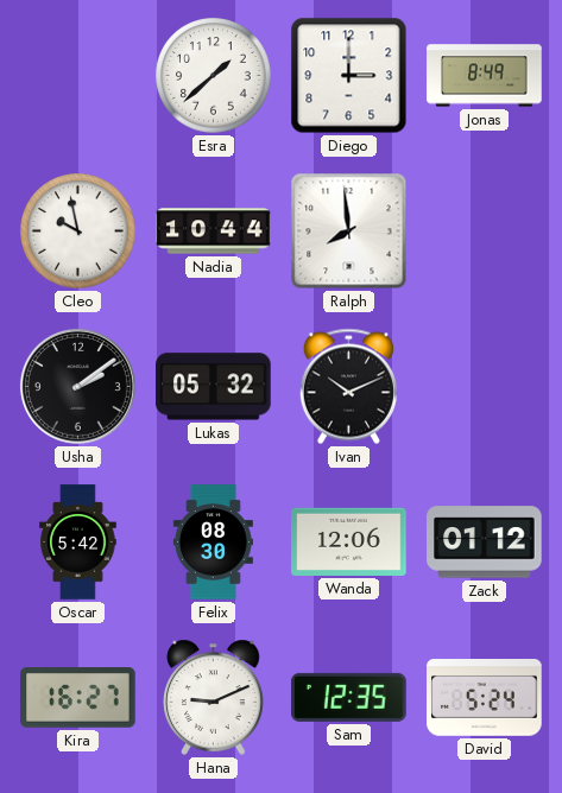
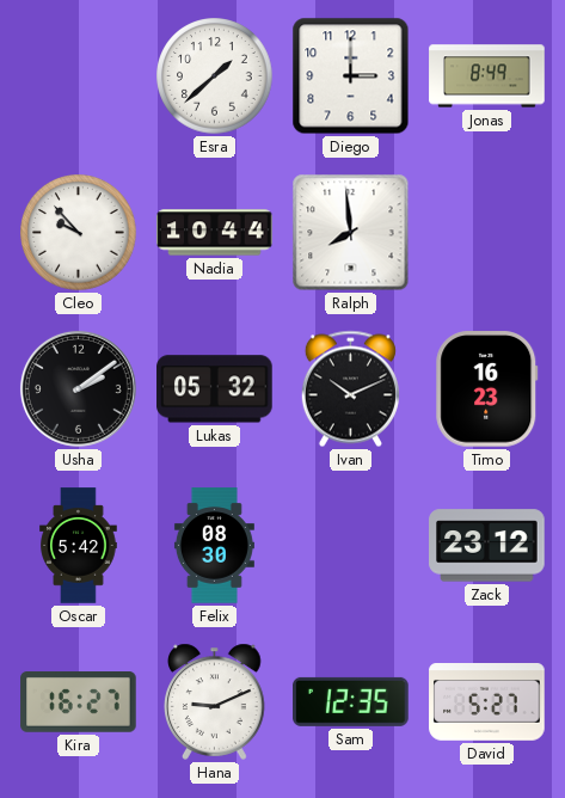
Cleo: 9:58 -> 9:53
Timo: none -> 16:23
Wanda: 12:06 -> none
Zack: 01:12 -> 23:12
David: 5:24 -> 5:27
